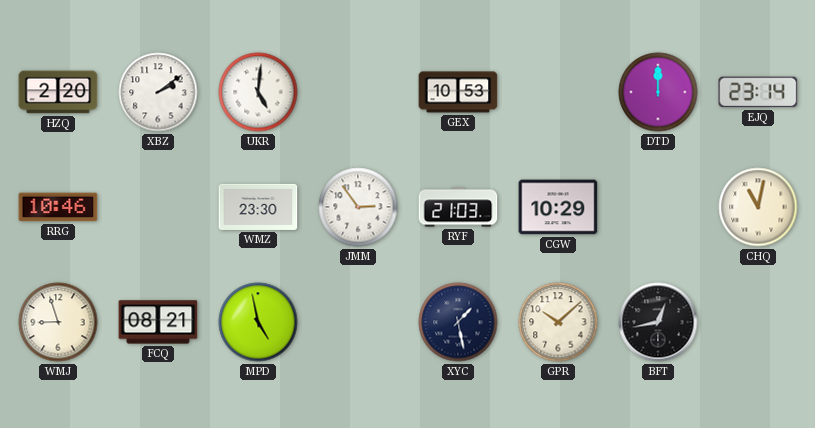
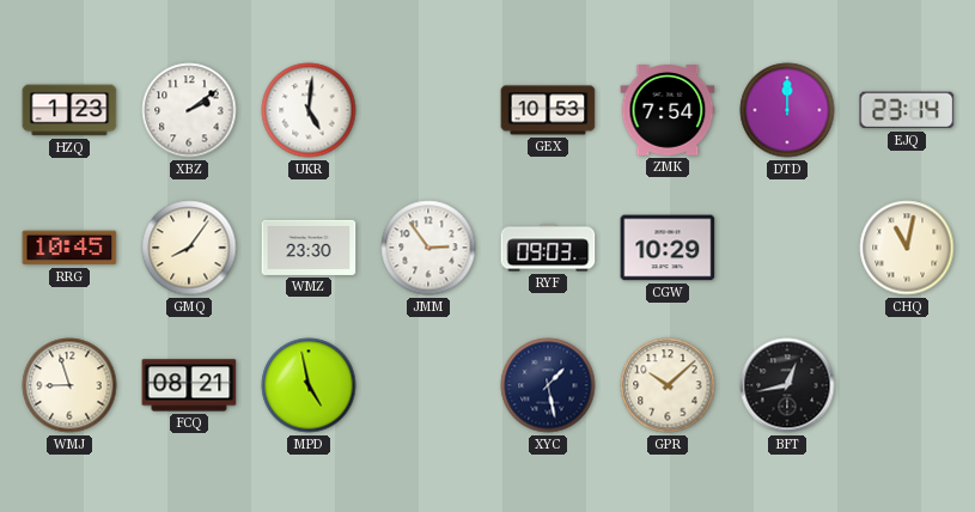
HZQ: 2:20 -> 1:23
ZMK: none -> 7:54
RRG: 10:46 -> 10:45
GMQ: none -> 8:06
RYF: 21:03 -> 09:03
